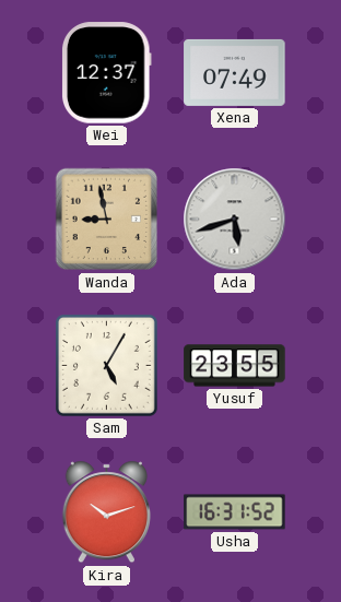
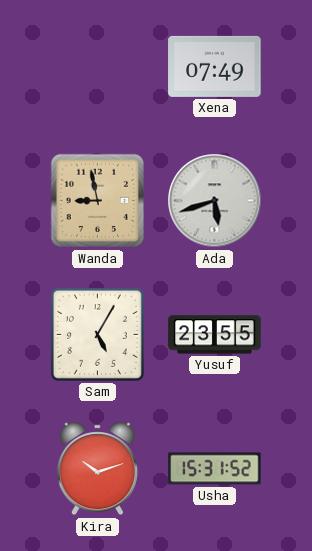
Wei: 12:37 -> none
Usha: 16:31 -> 15:31
